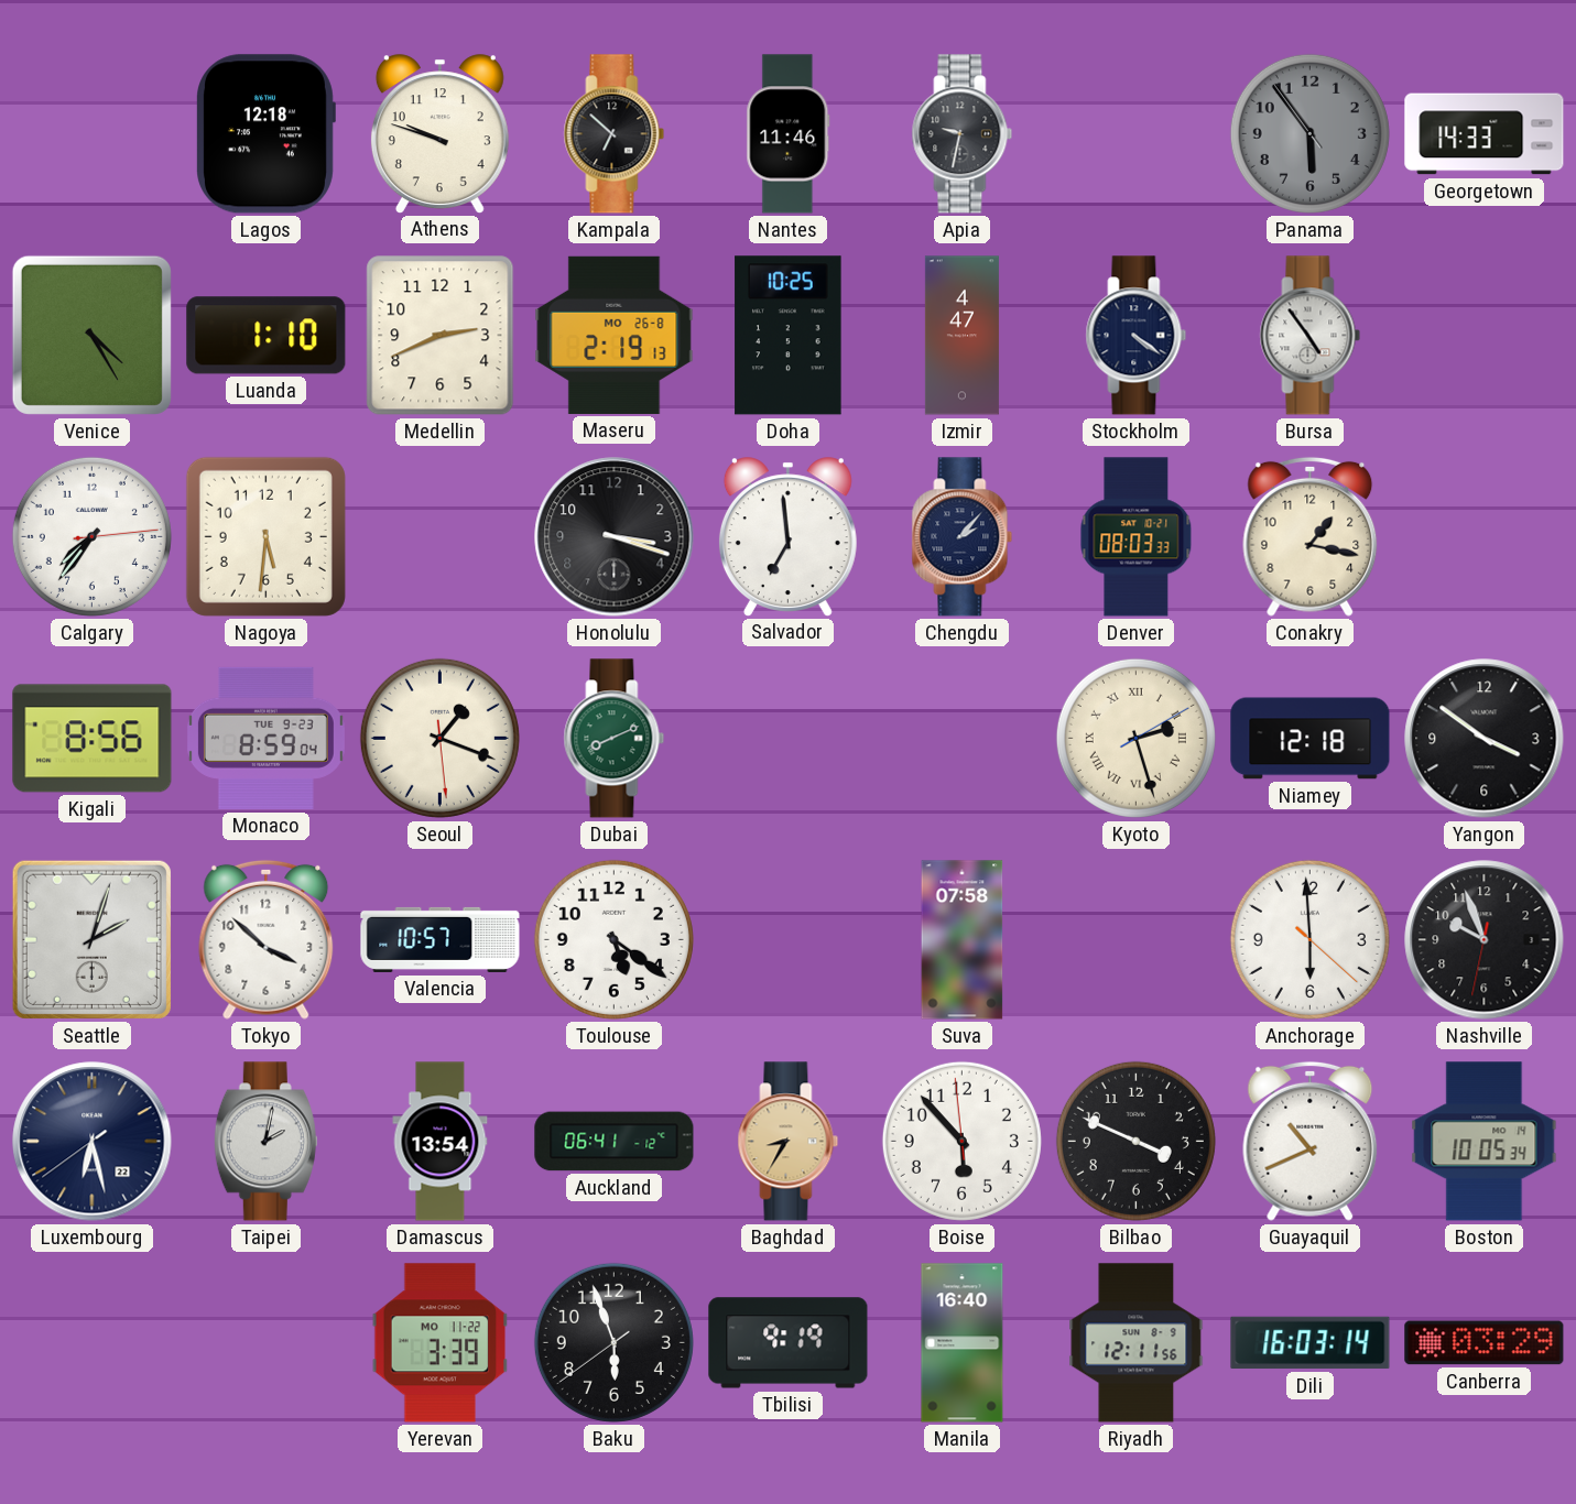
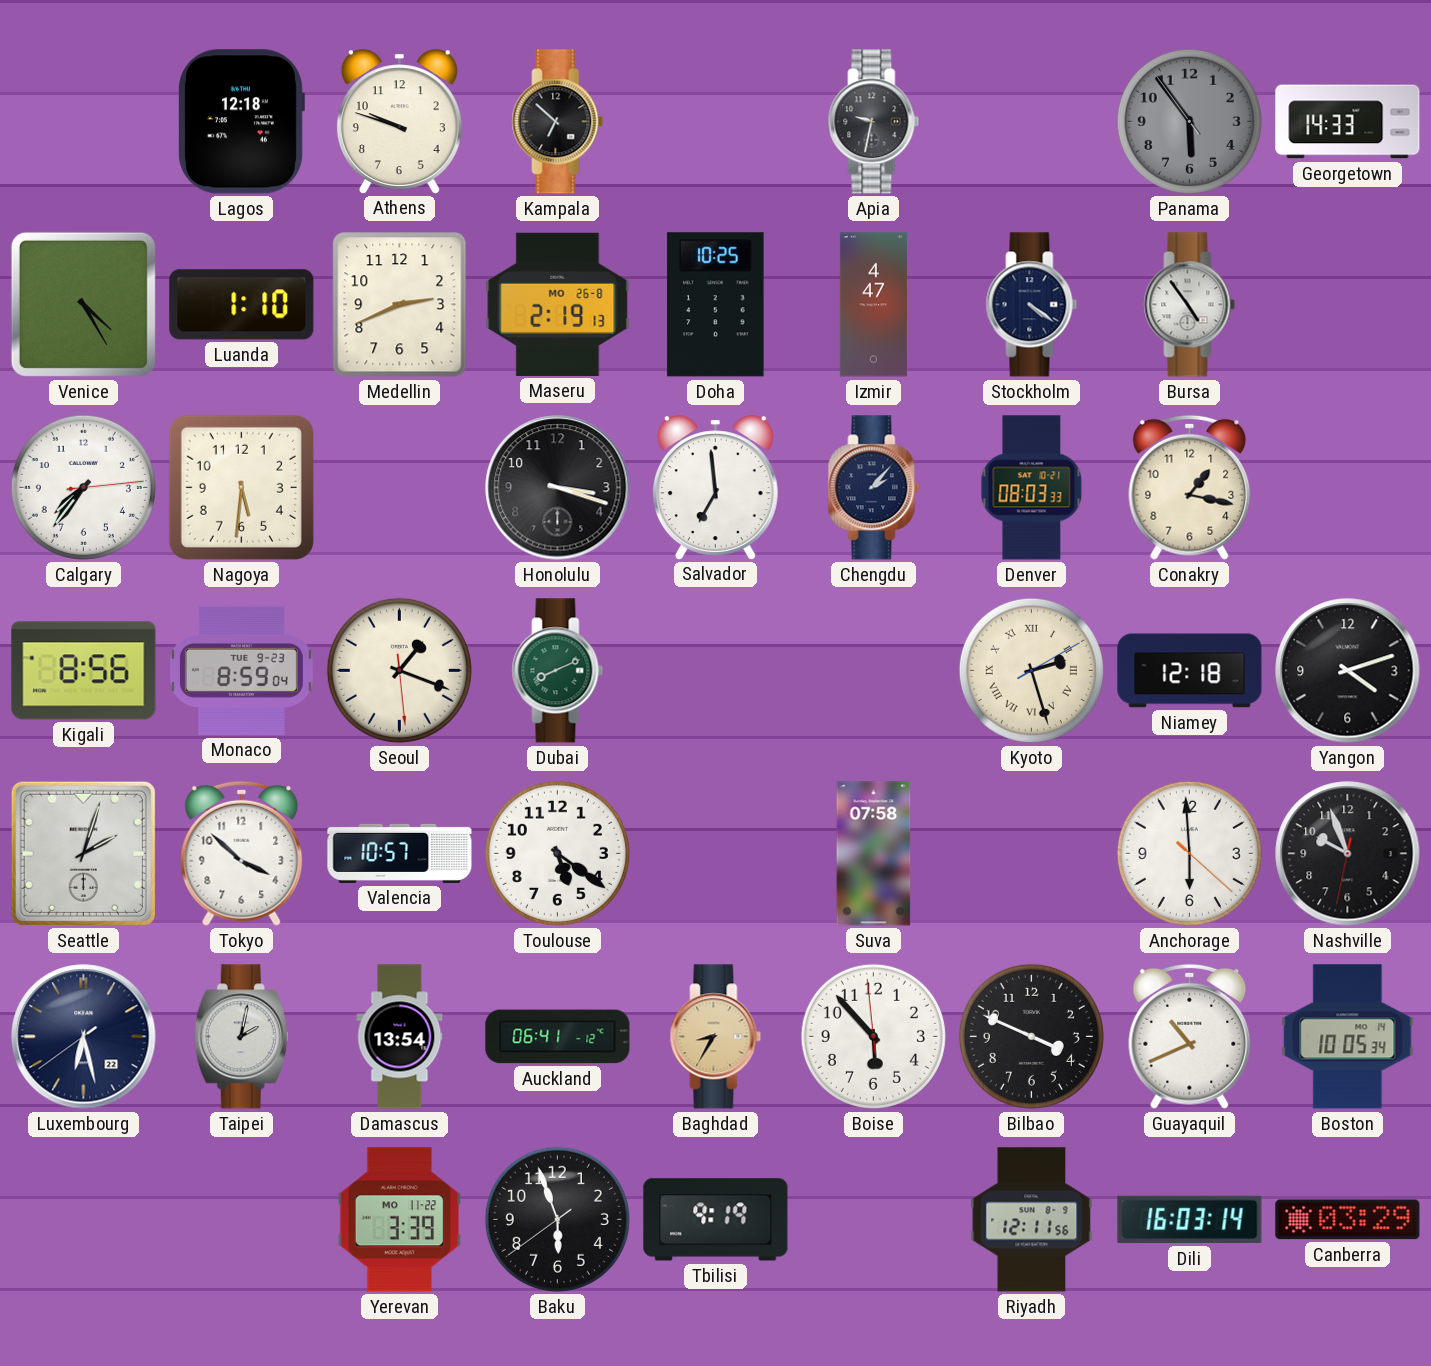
Nantes: 11:46 -> none
Yangon: 3:51 -> 4:12
Manila: 16:40 -> none
